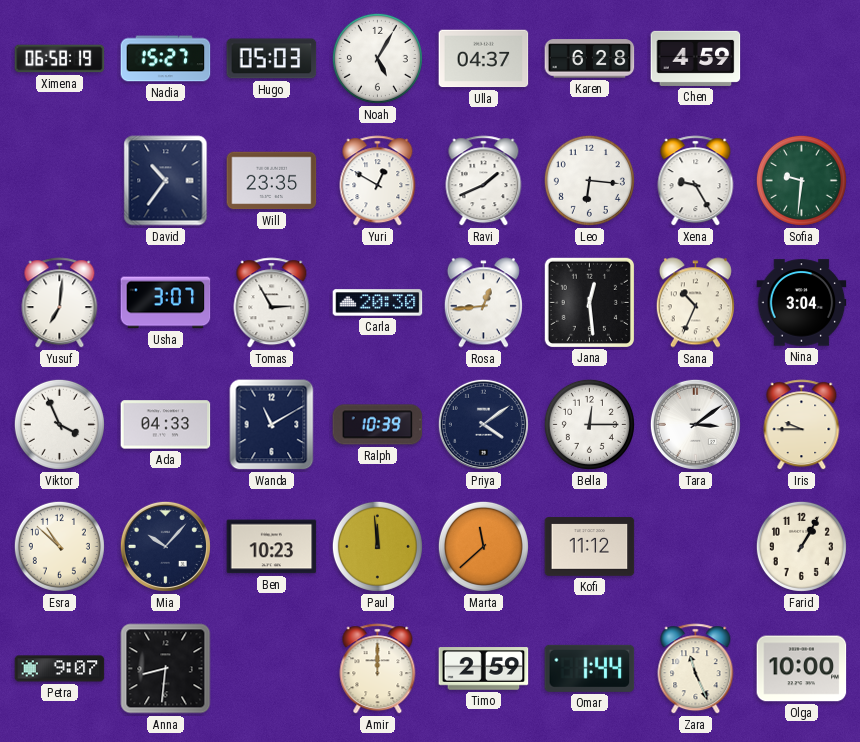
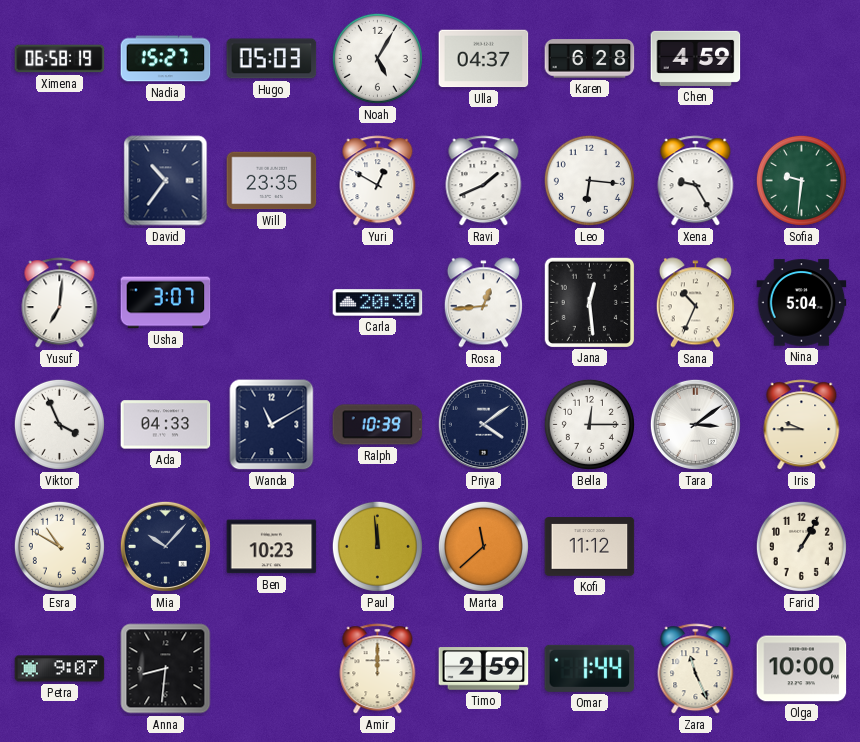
Tomas: 2:55 -> none
Nina: 3:04 -> 5:04
Esra: 10:52 -> 10:50
